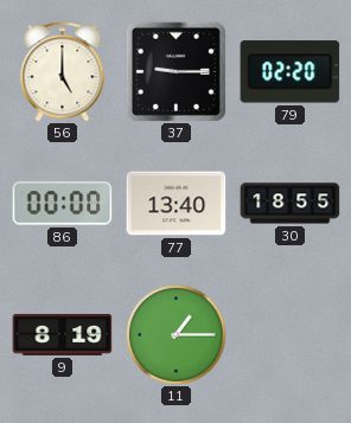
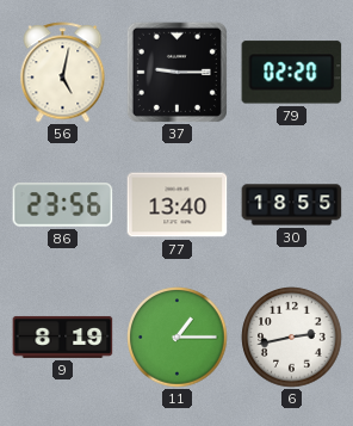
56: 5:00 -> 5:02
86: 00:00 -> 23:56
6: none -> 2:43
